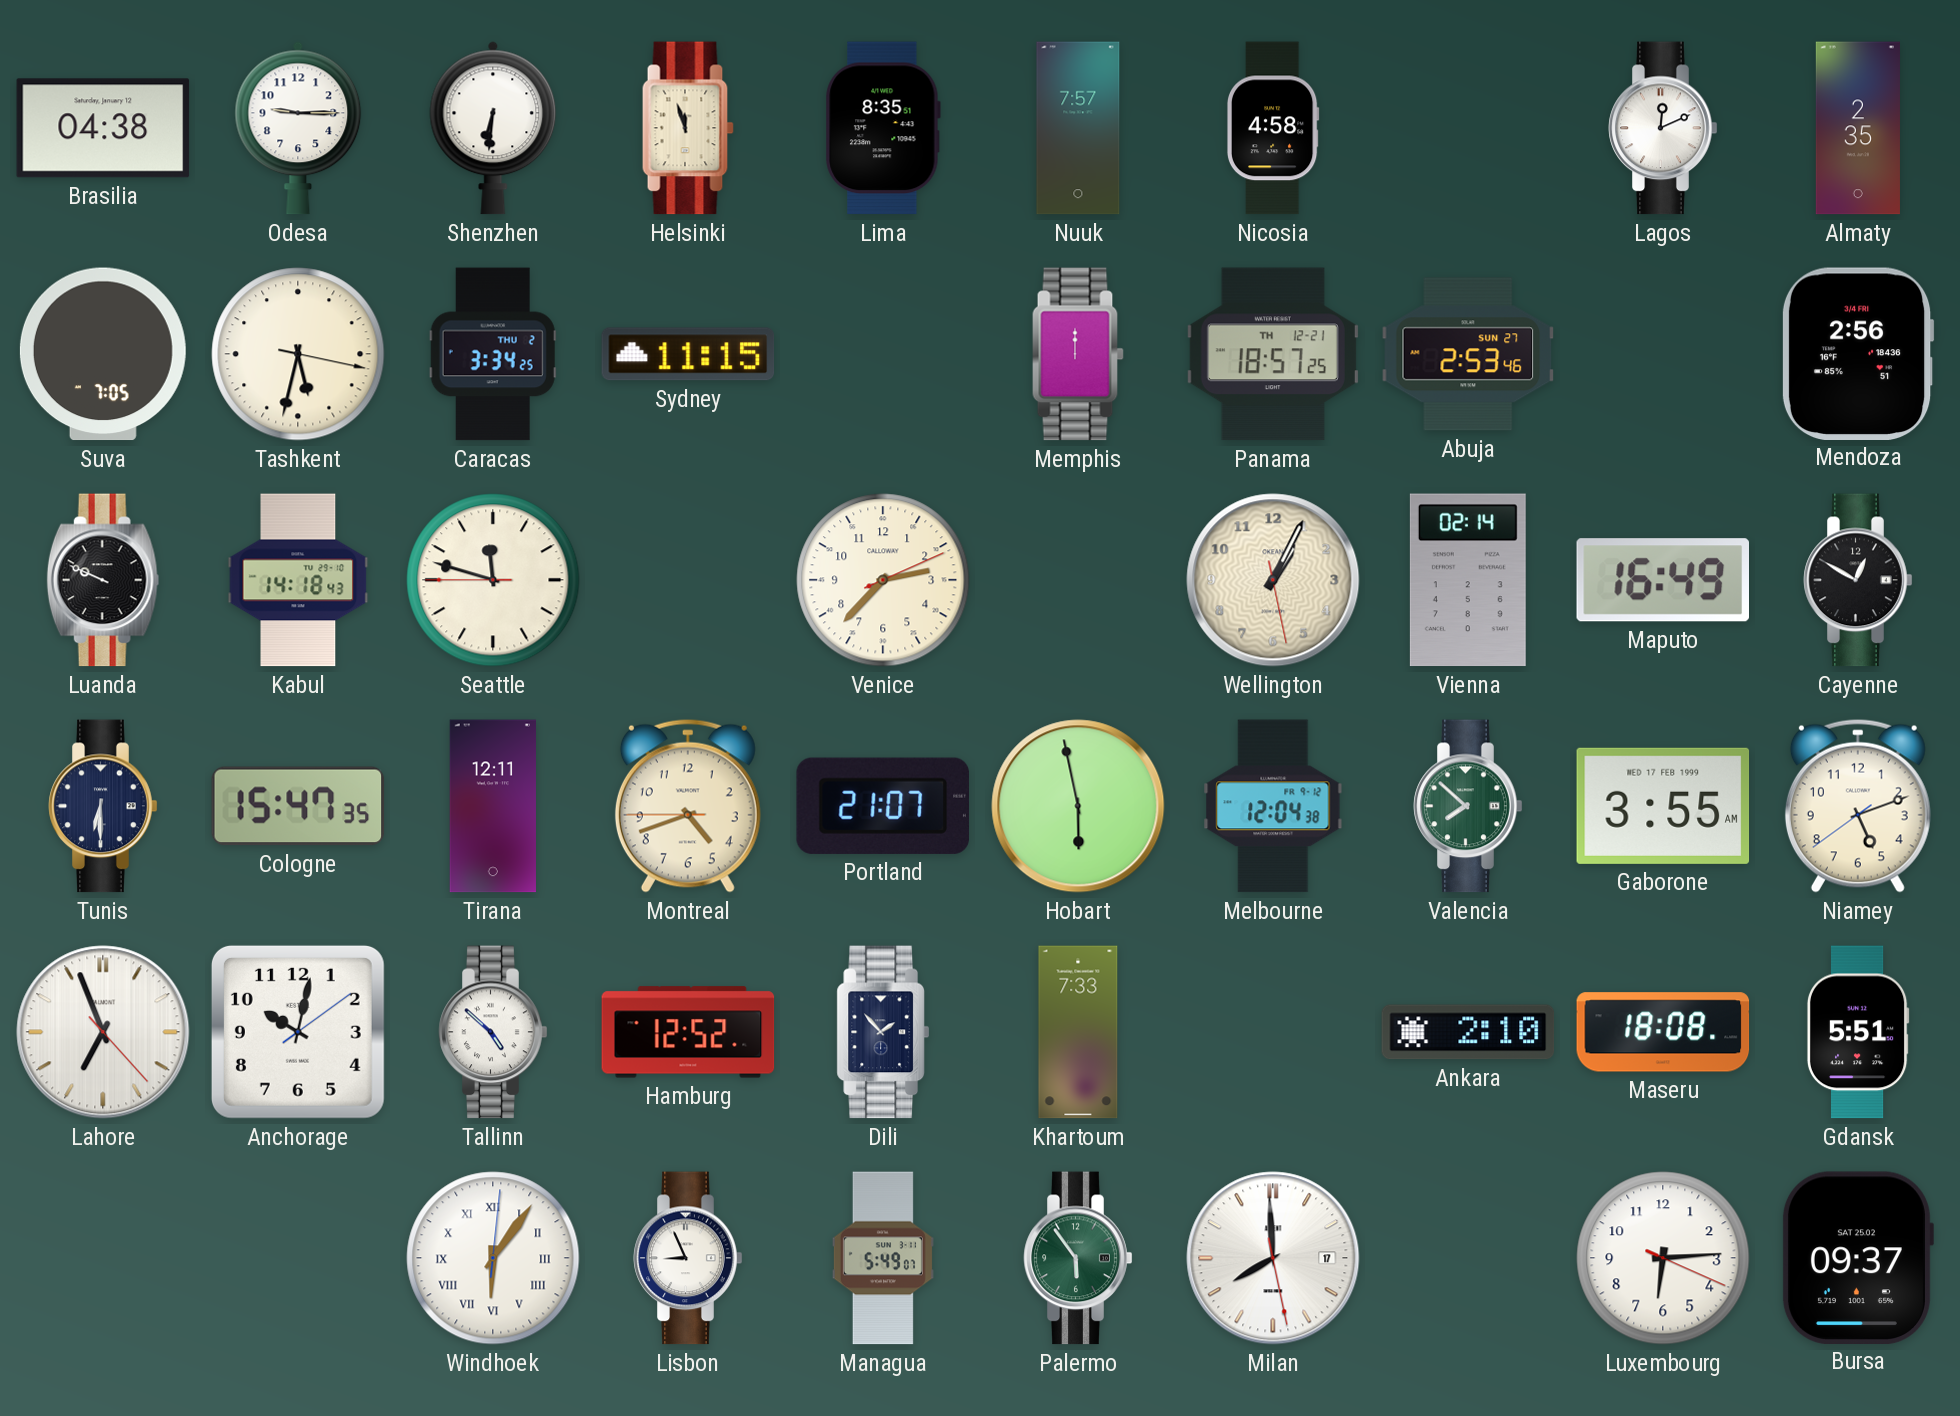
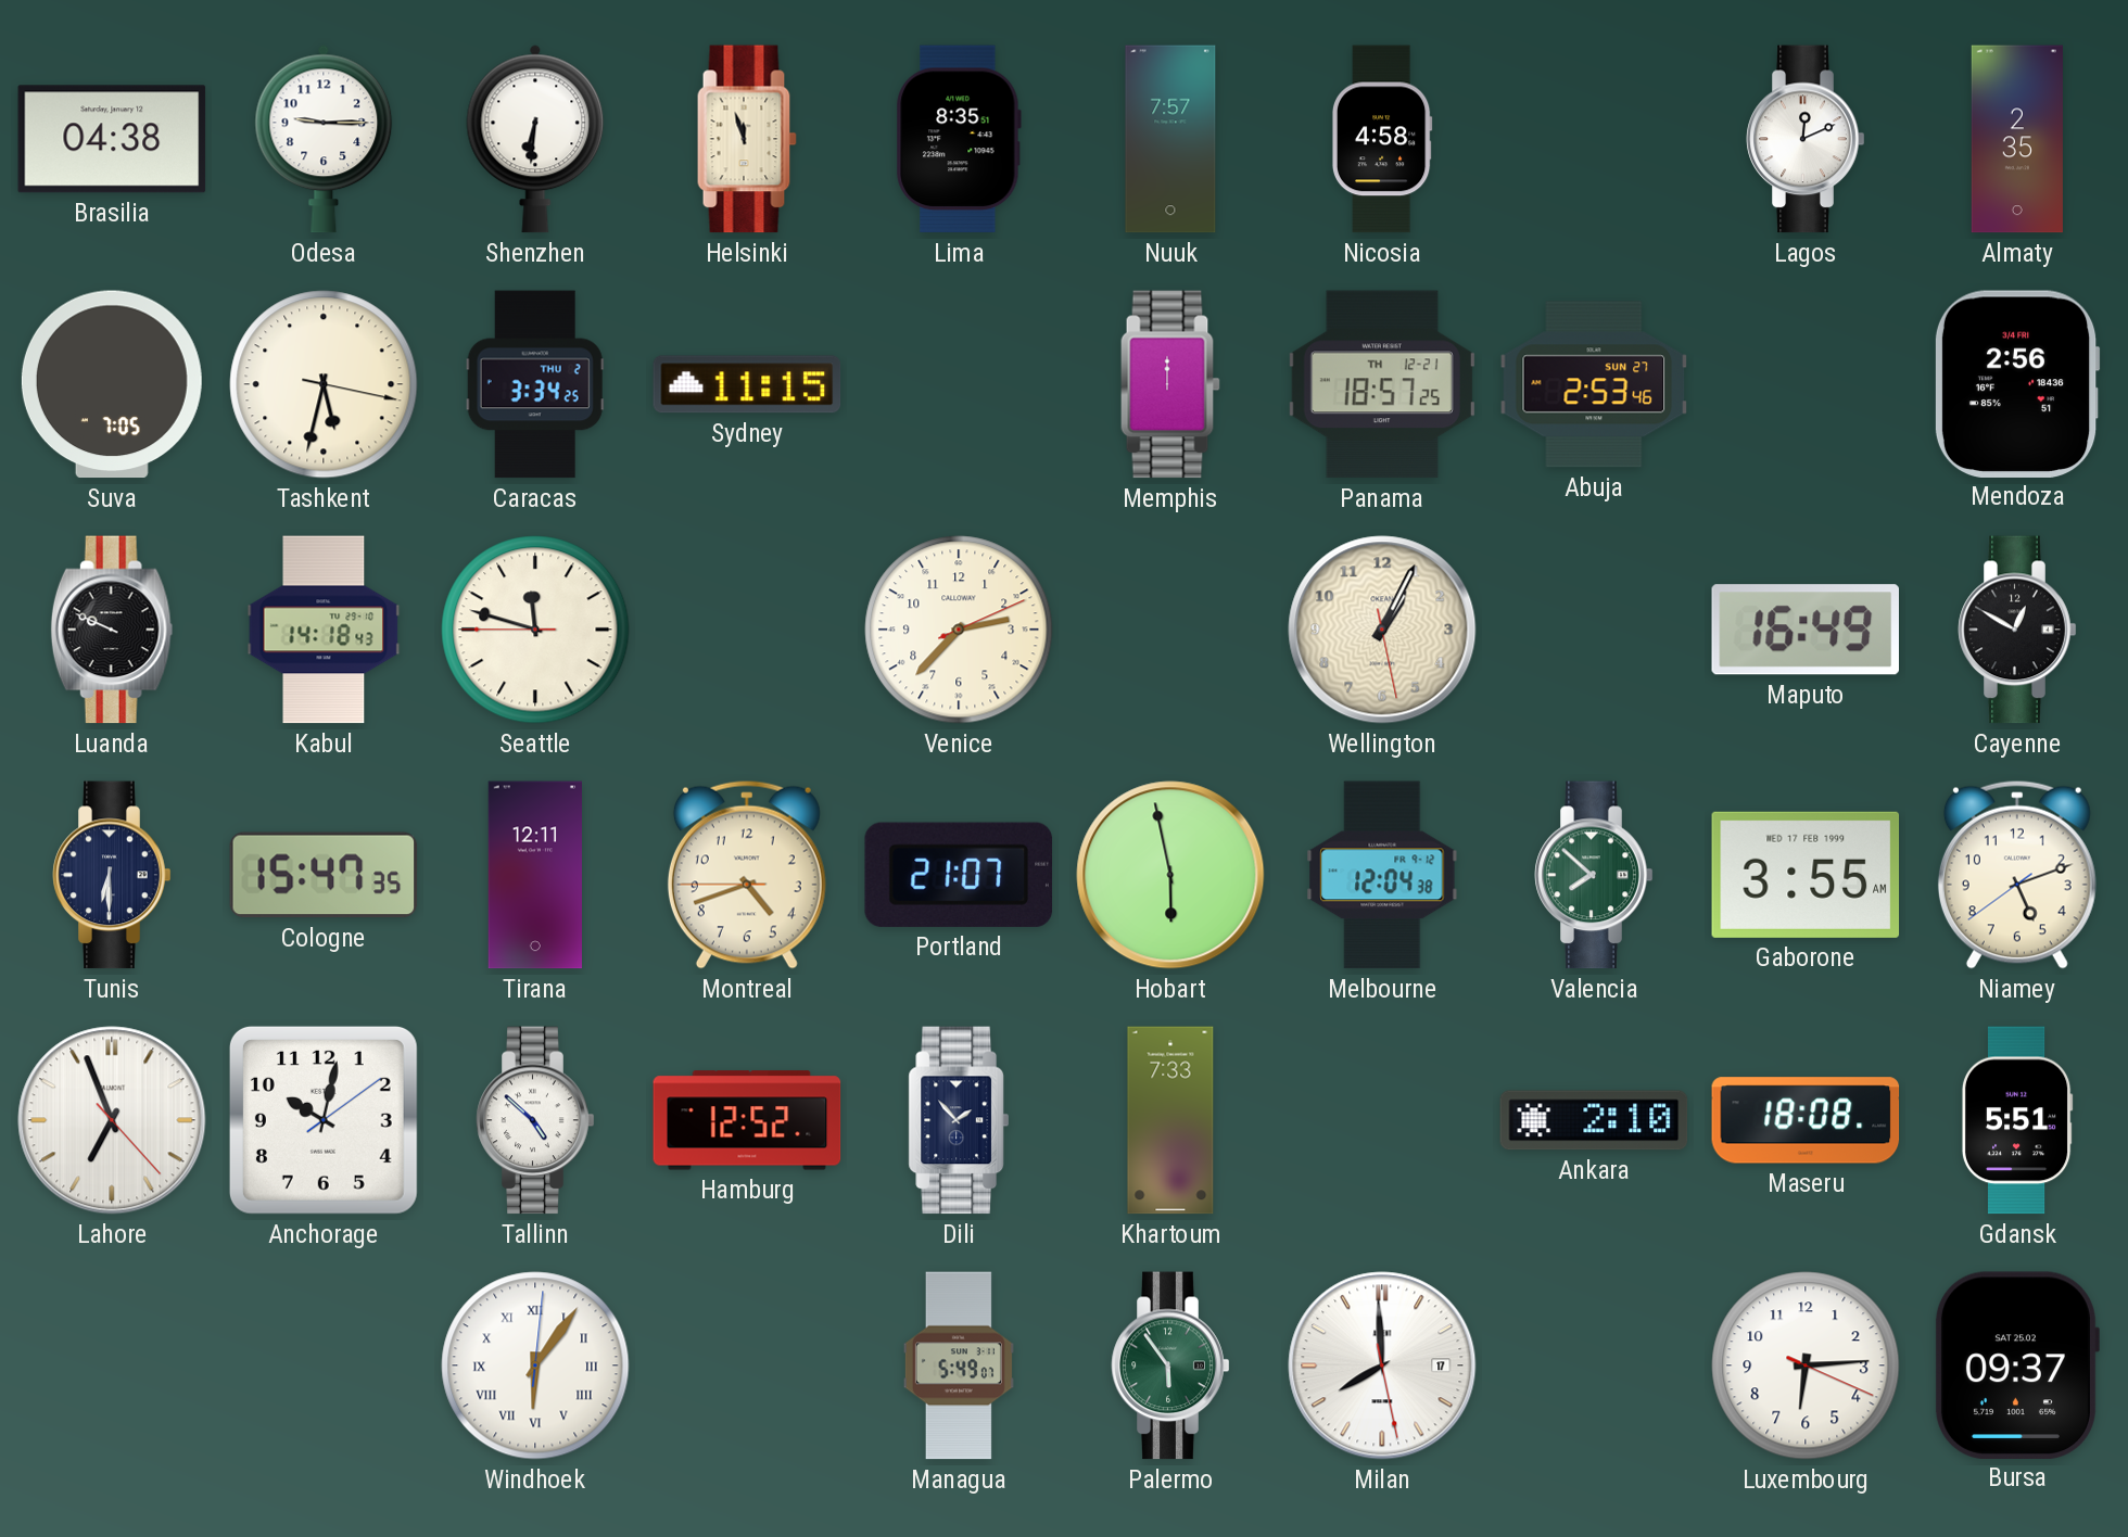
Vienna: 02:14 -> none
Lisbon: 8:56 -> none
